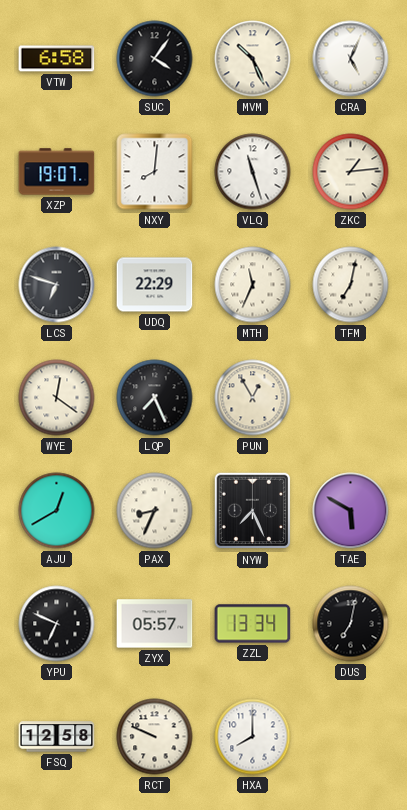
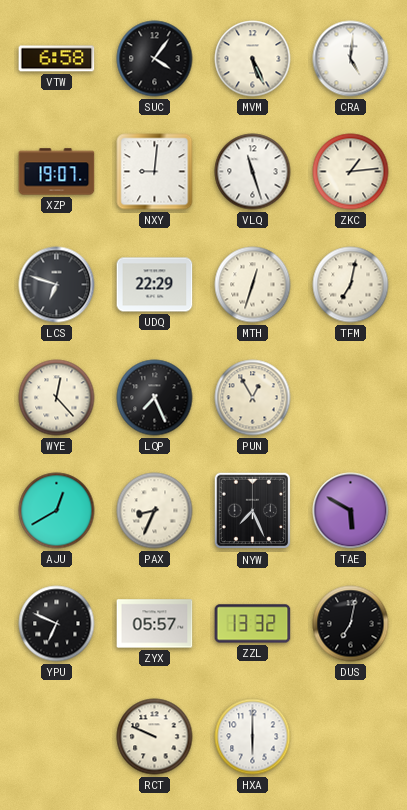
MVM: 10:26 -> 5:26
CRA: 5:04 -> 5:01
NXY: 8:01 -> 9:01
MTH: 11:34 -> 12:33
WYE: 12:21 -> 12:23
ZZL: 13:34 -> 13:32
FSQ: 12:58 -> none
HXA: 8:00 -> 6:00
